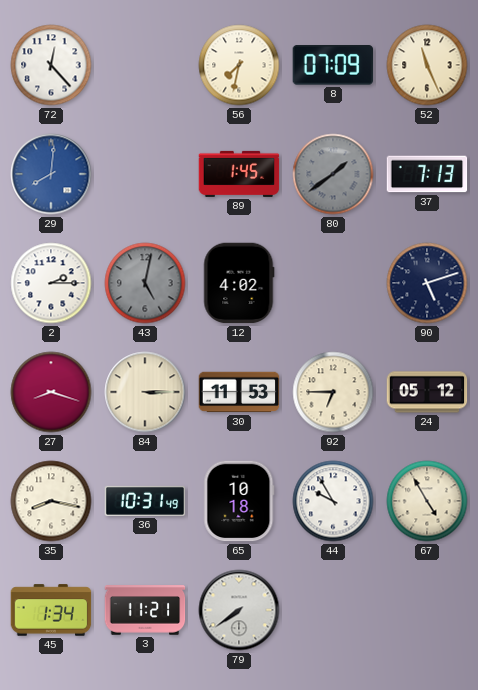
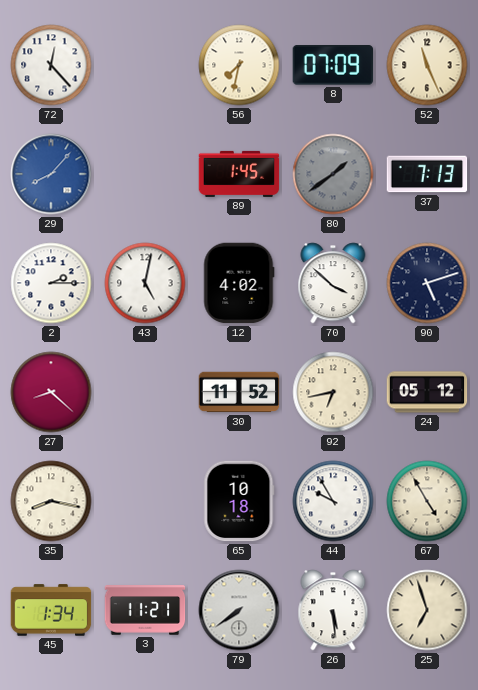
29: 8:01 -> 8:07
43 dial: grey -> white
70: none -> 3:52
27: 8:18 -> 8:22
84: 3:15 -> none
30: 11:53 -> 11:52
92: 6:45 -> 6:43
36: 10:31 -> none
26: none -> 5:29
25: none -> 6:57
